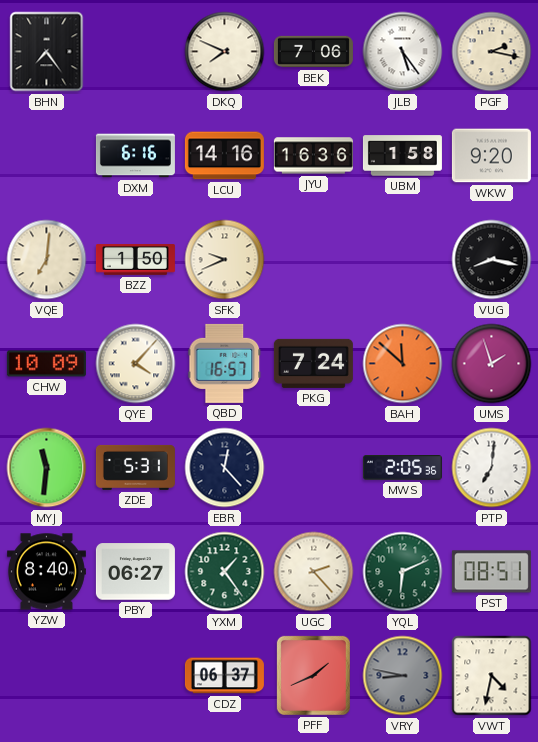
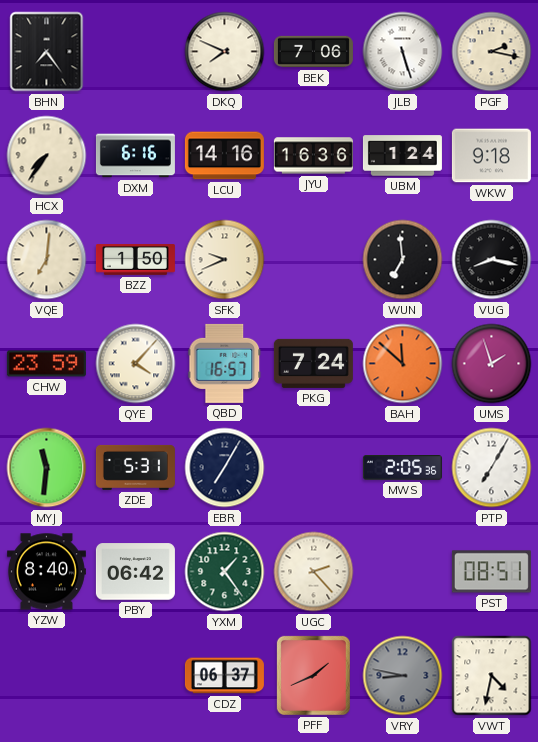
JLB: 5:24 -> 5:27
HCX: none -> 7:36
UBM: 1:58 -> 1:24
WKW: 9:20 -> 9:18
WUN: none -> 6:59
CHW: 10:09 -> 23:59
EBR: 12:23 -> 7:05
PTP: 7:01 -> 7:05
PBY: 06:27 -> 06:42
YQL: 6:11 -> none
